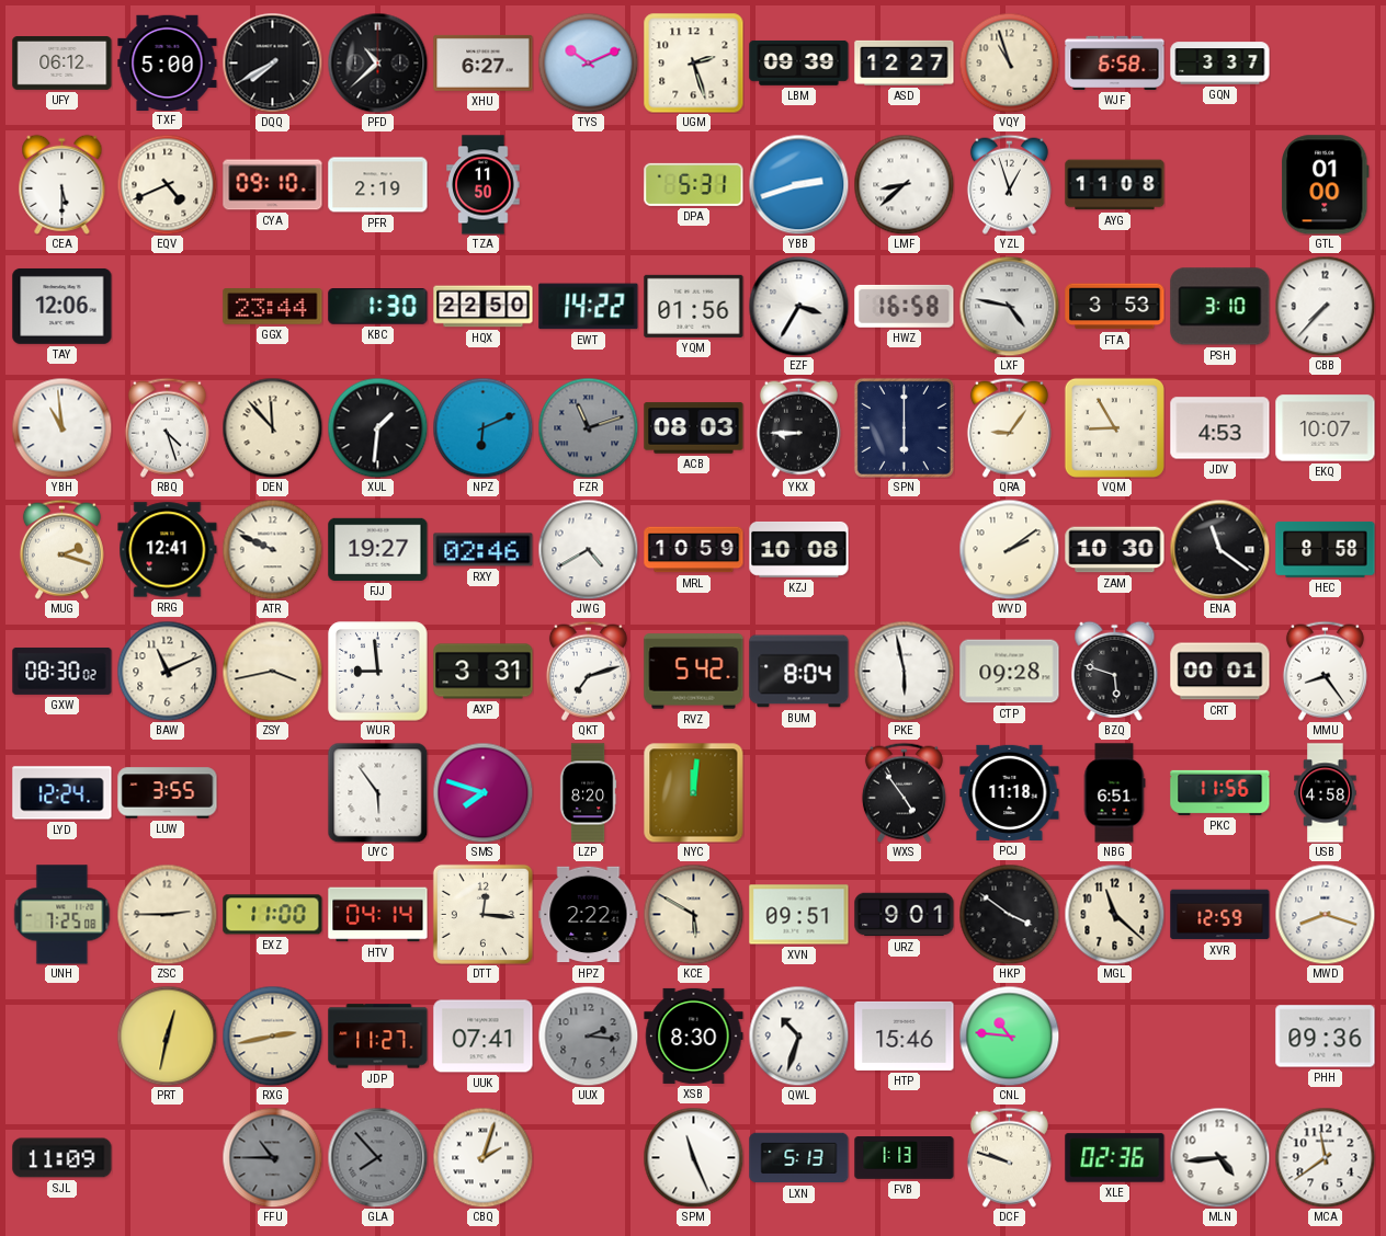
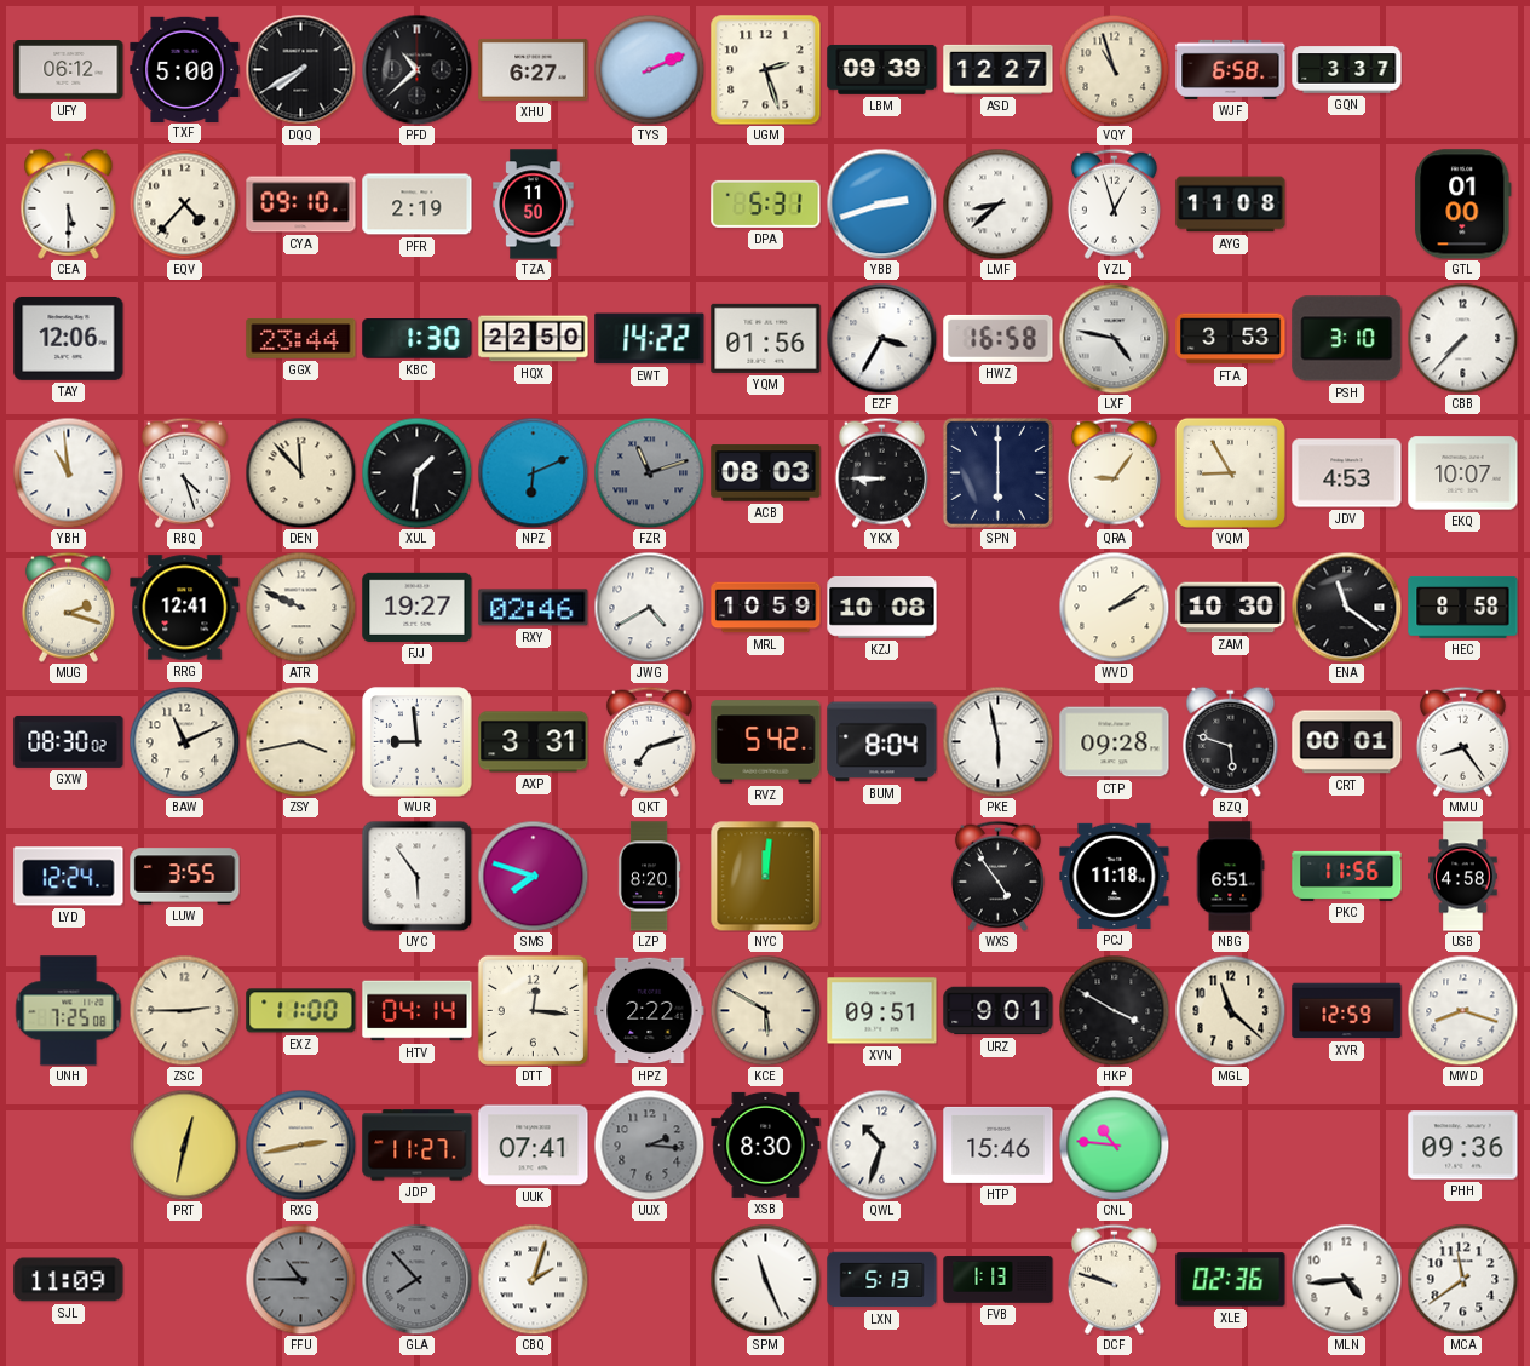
TYS: 10:11 -> 2:11
EQV: 4:41 -> 4:37
HKP: 3:51 -> 3:50
